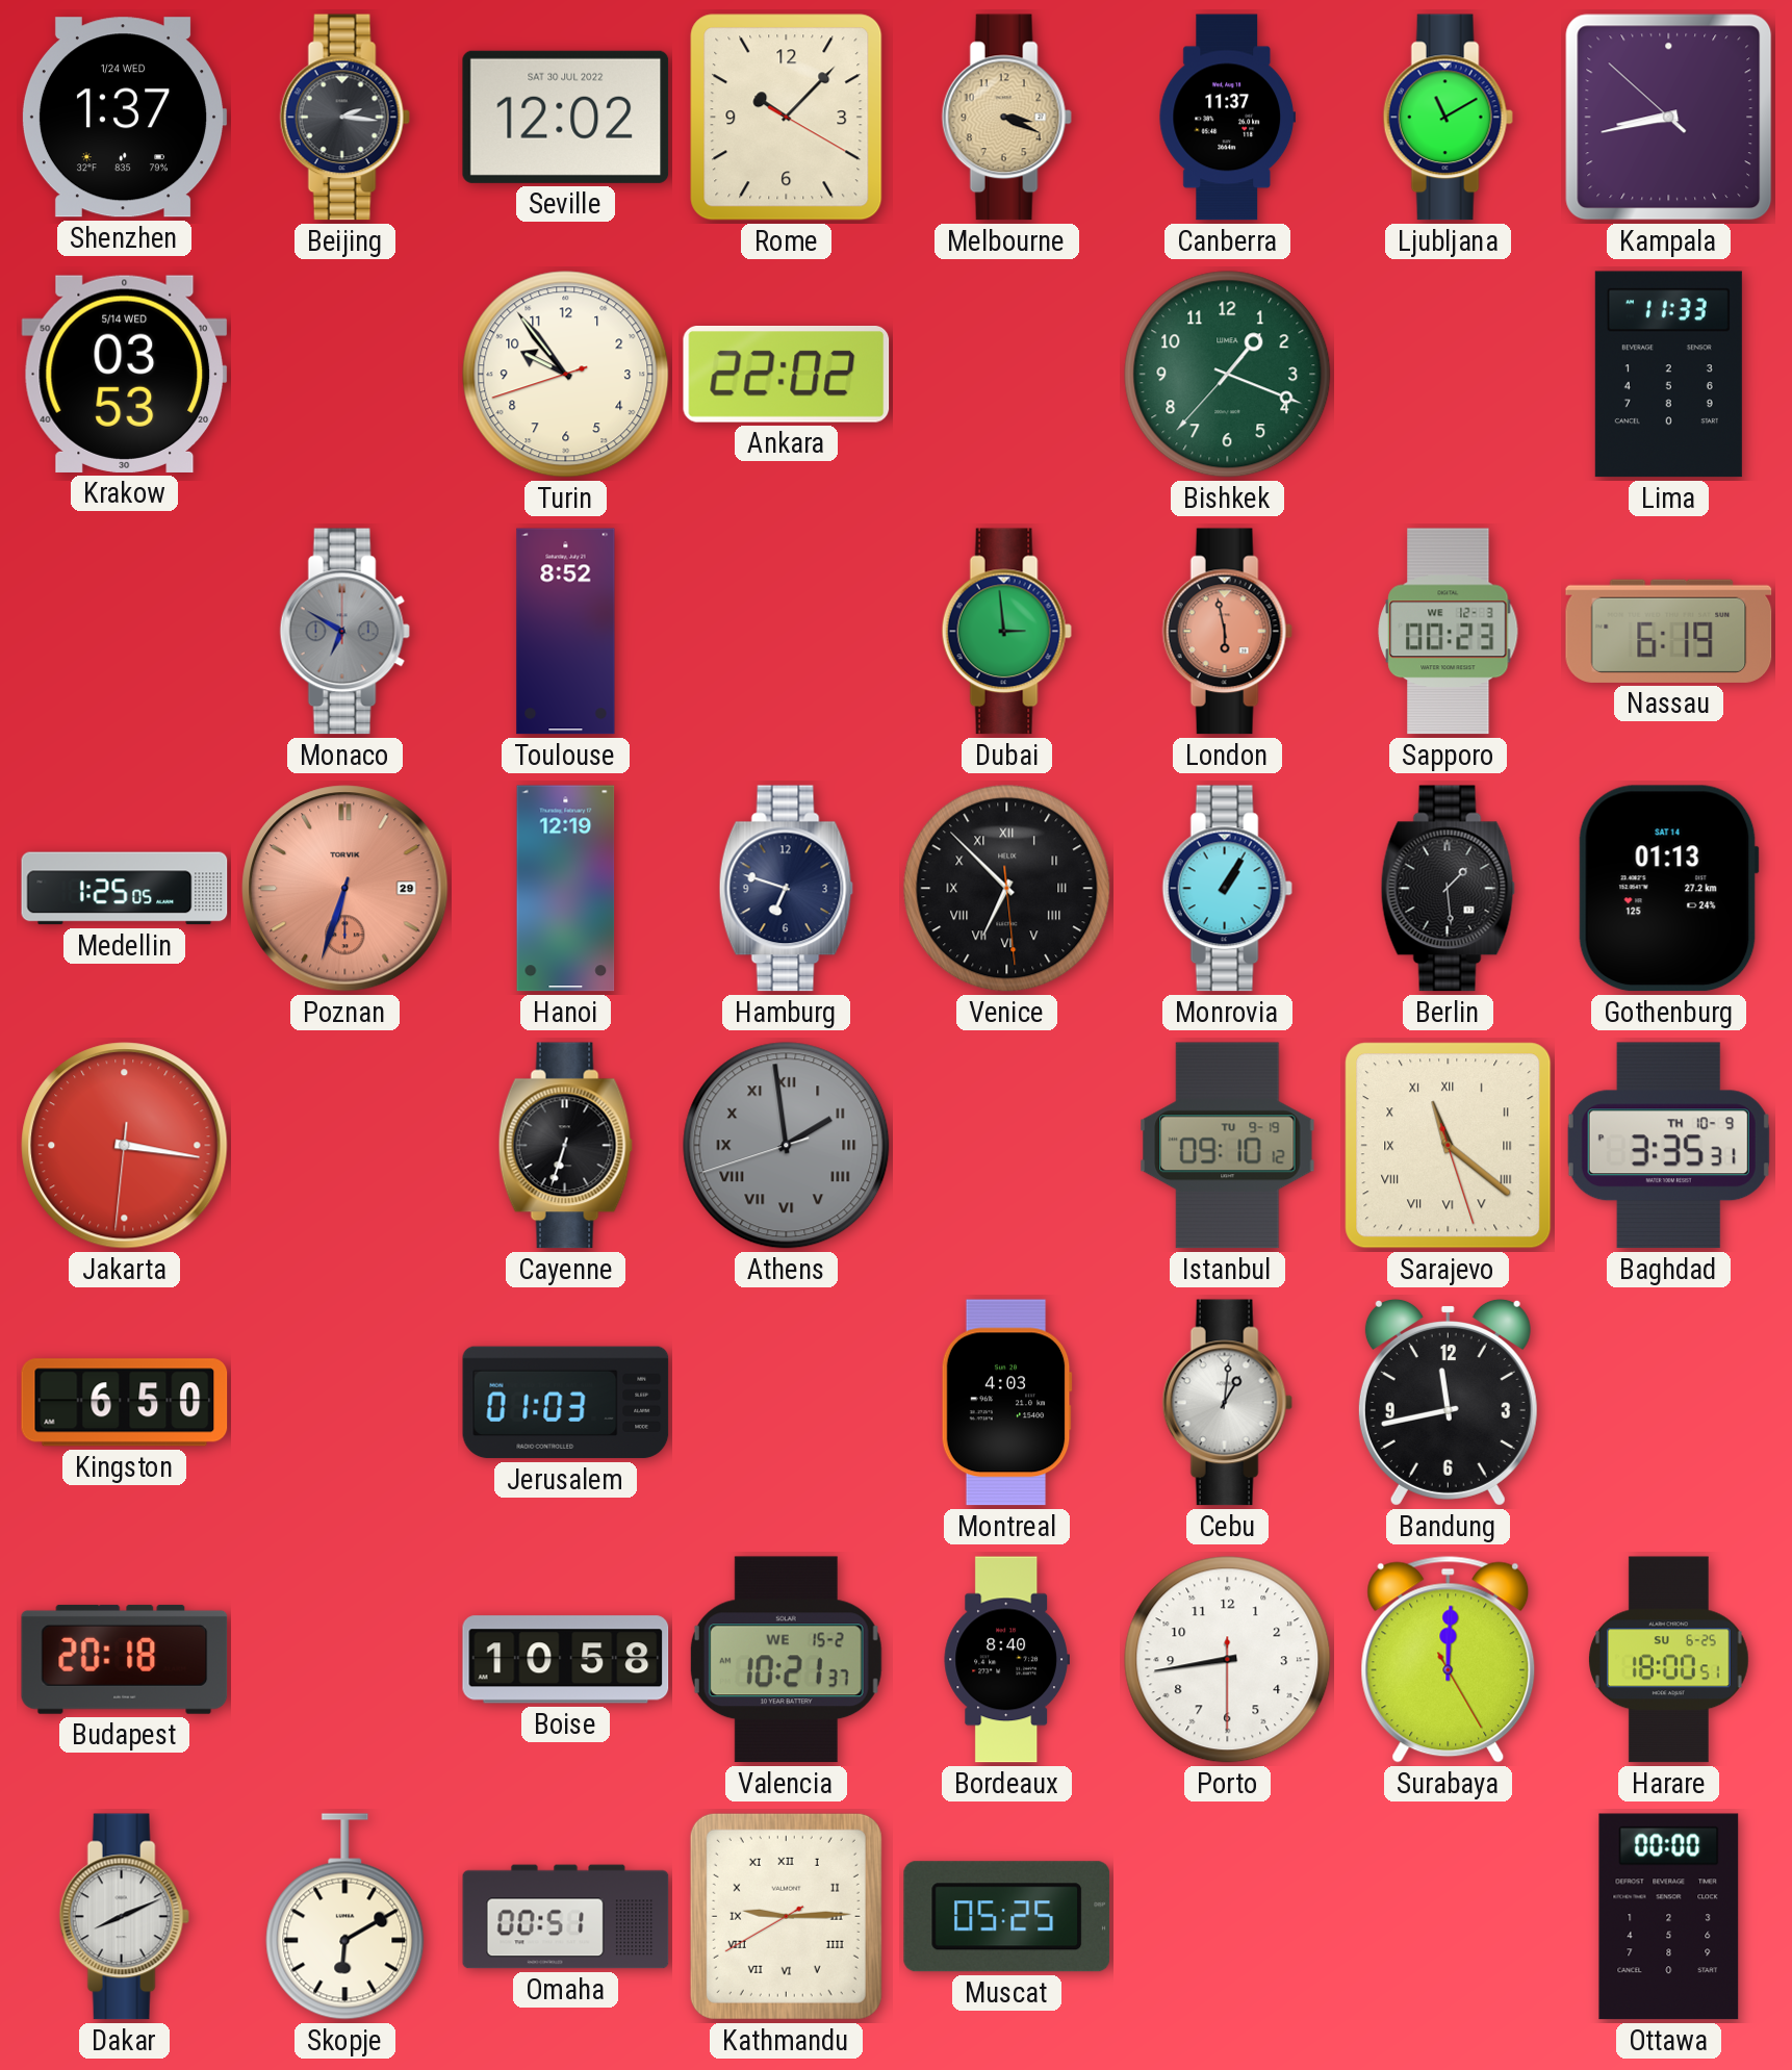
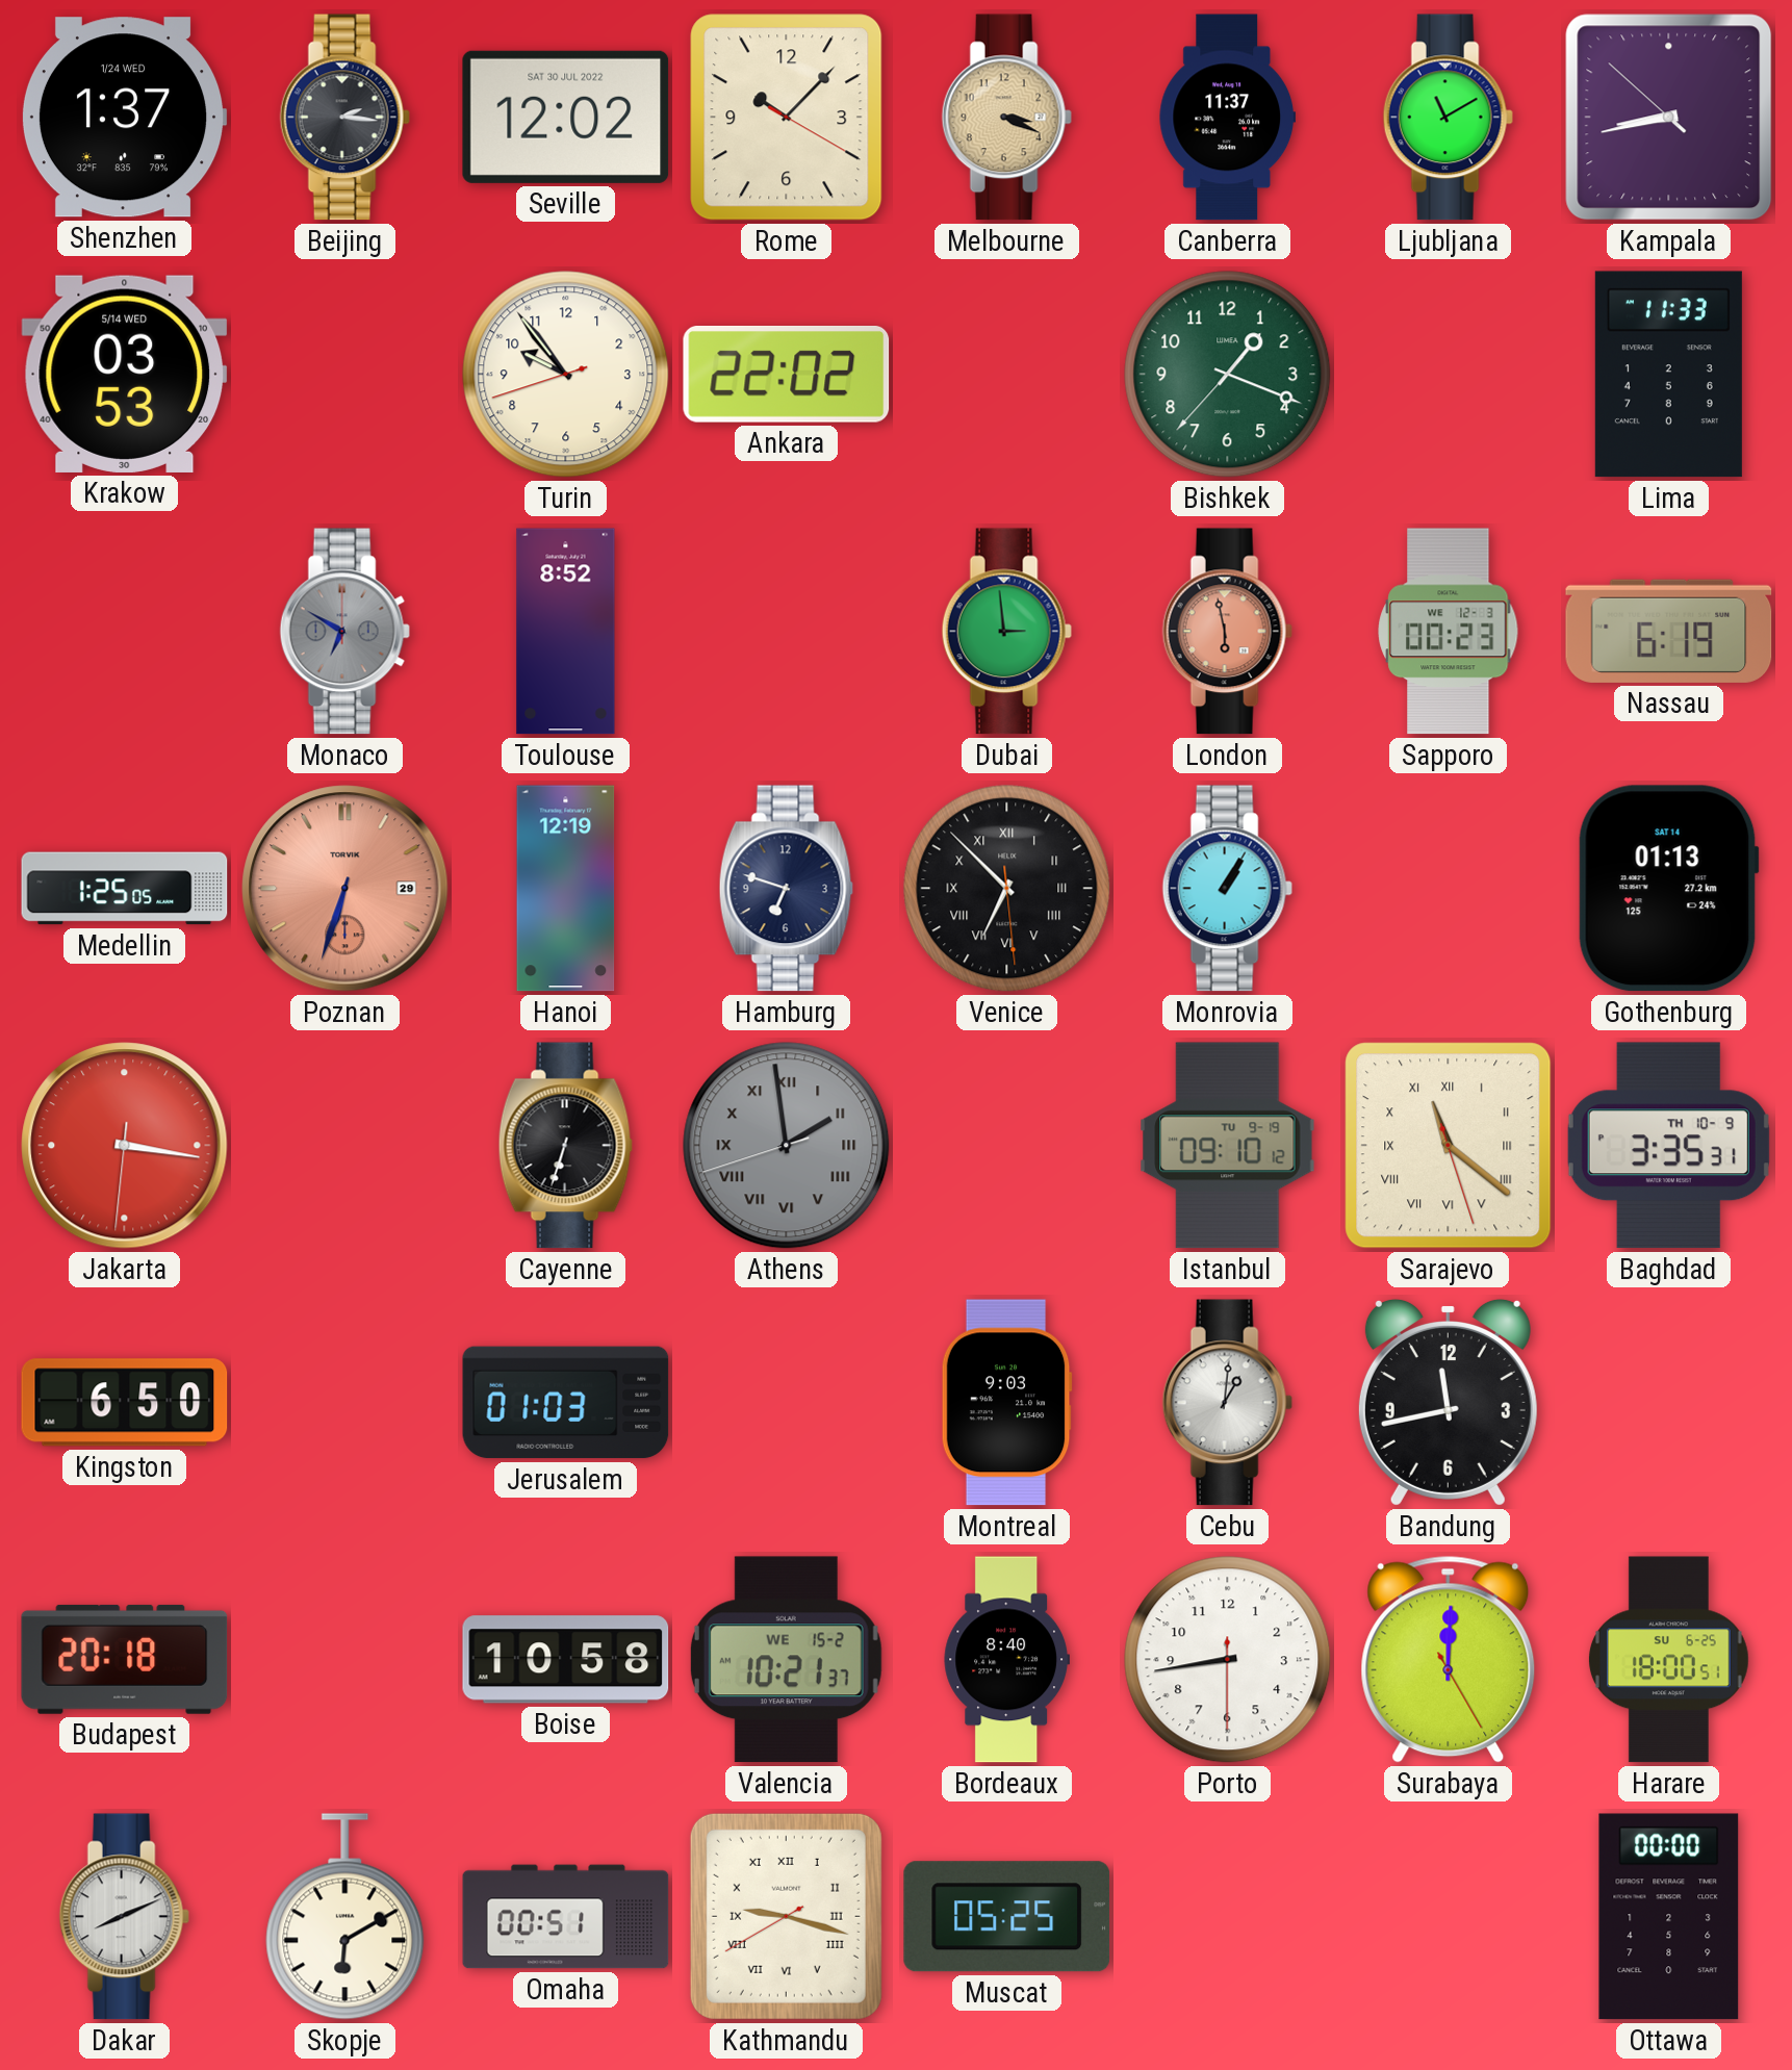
Berlin: 1:29 -> none
Montreal: 4:03 -> 9:03
Kathmandu: 9:14 -> 9:17
